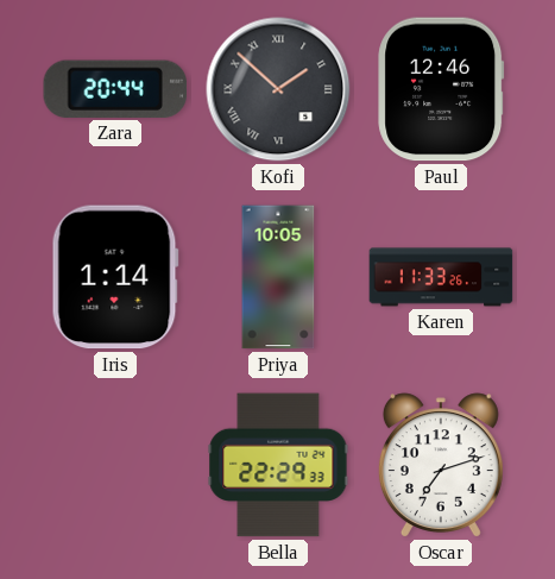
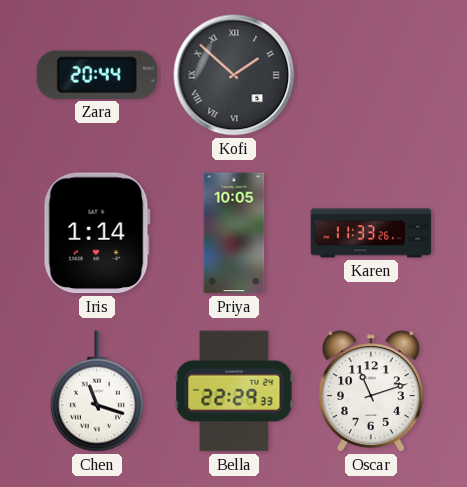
Paul: 12:46 -> none
Chen: none -> 11:18
Oscar: 7:12 -> 11:12
